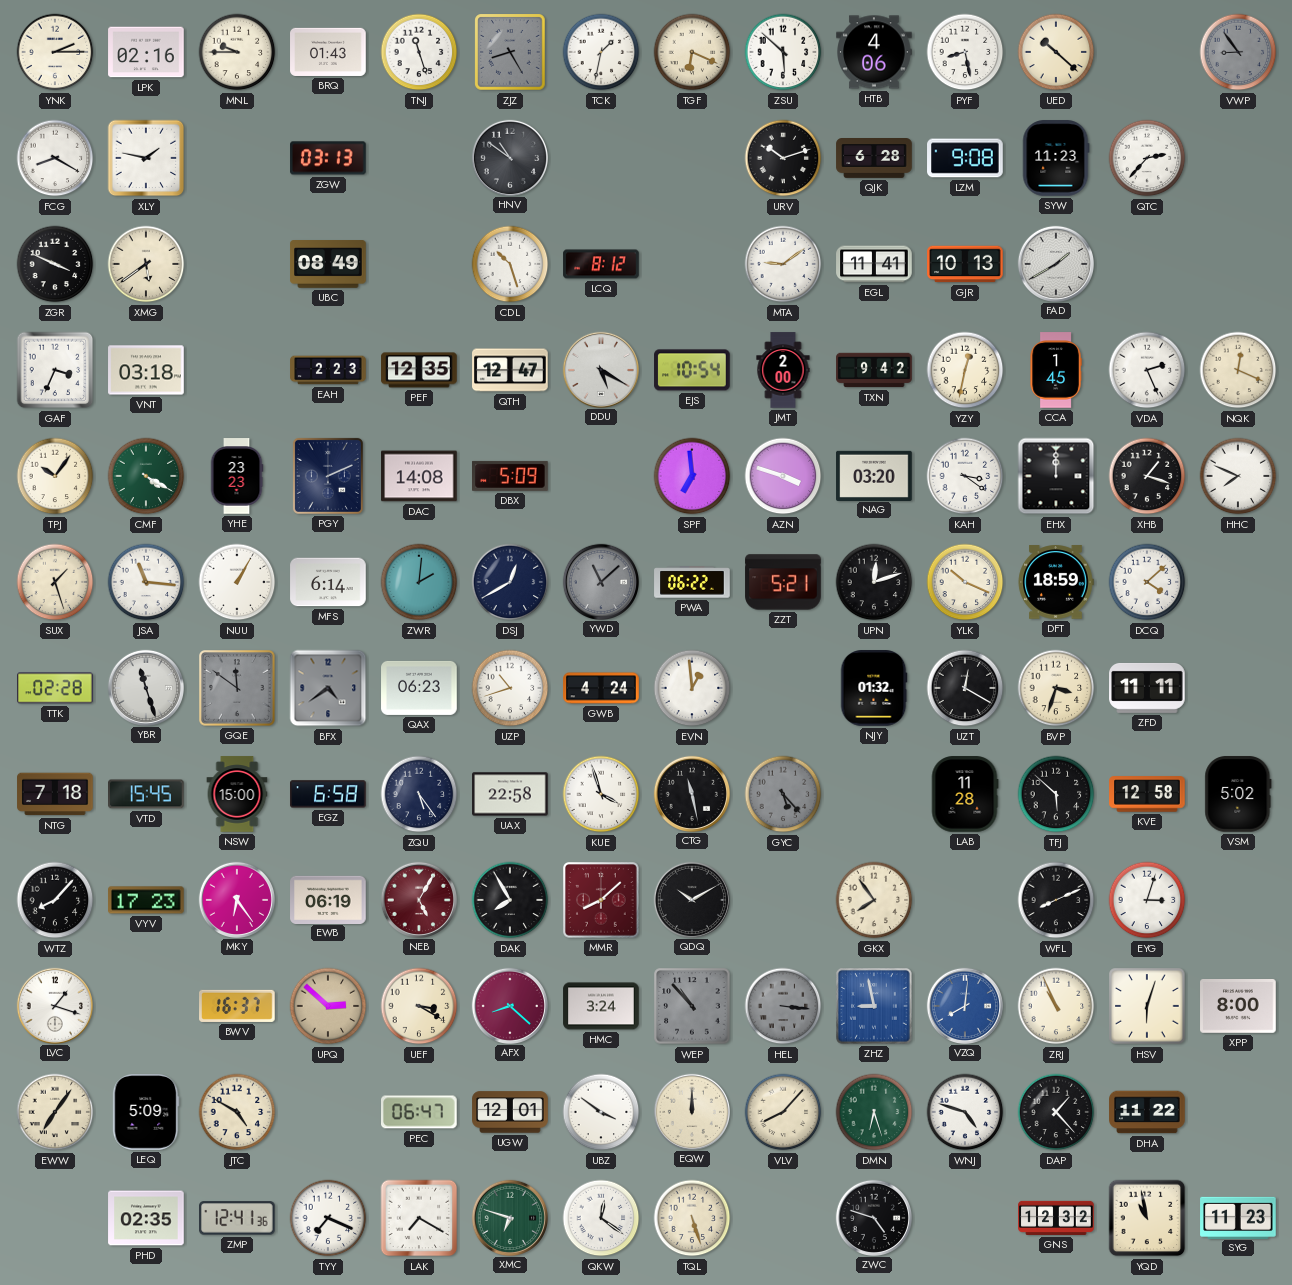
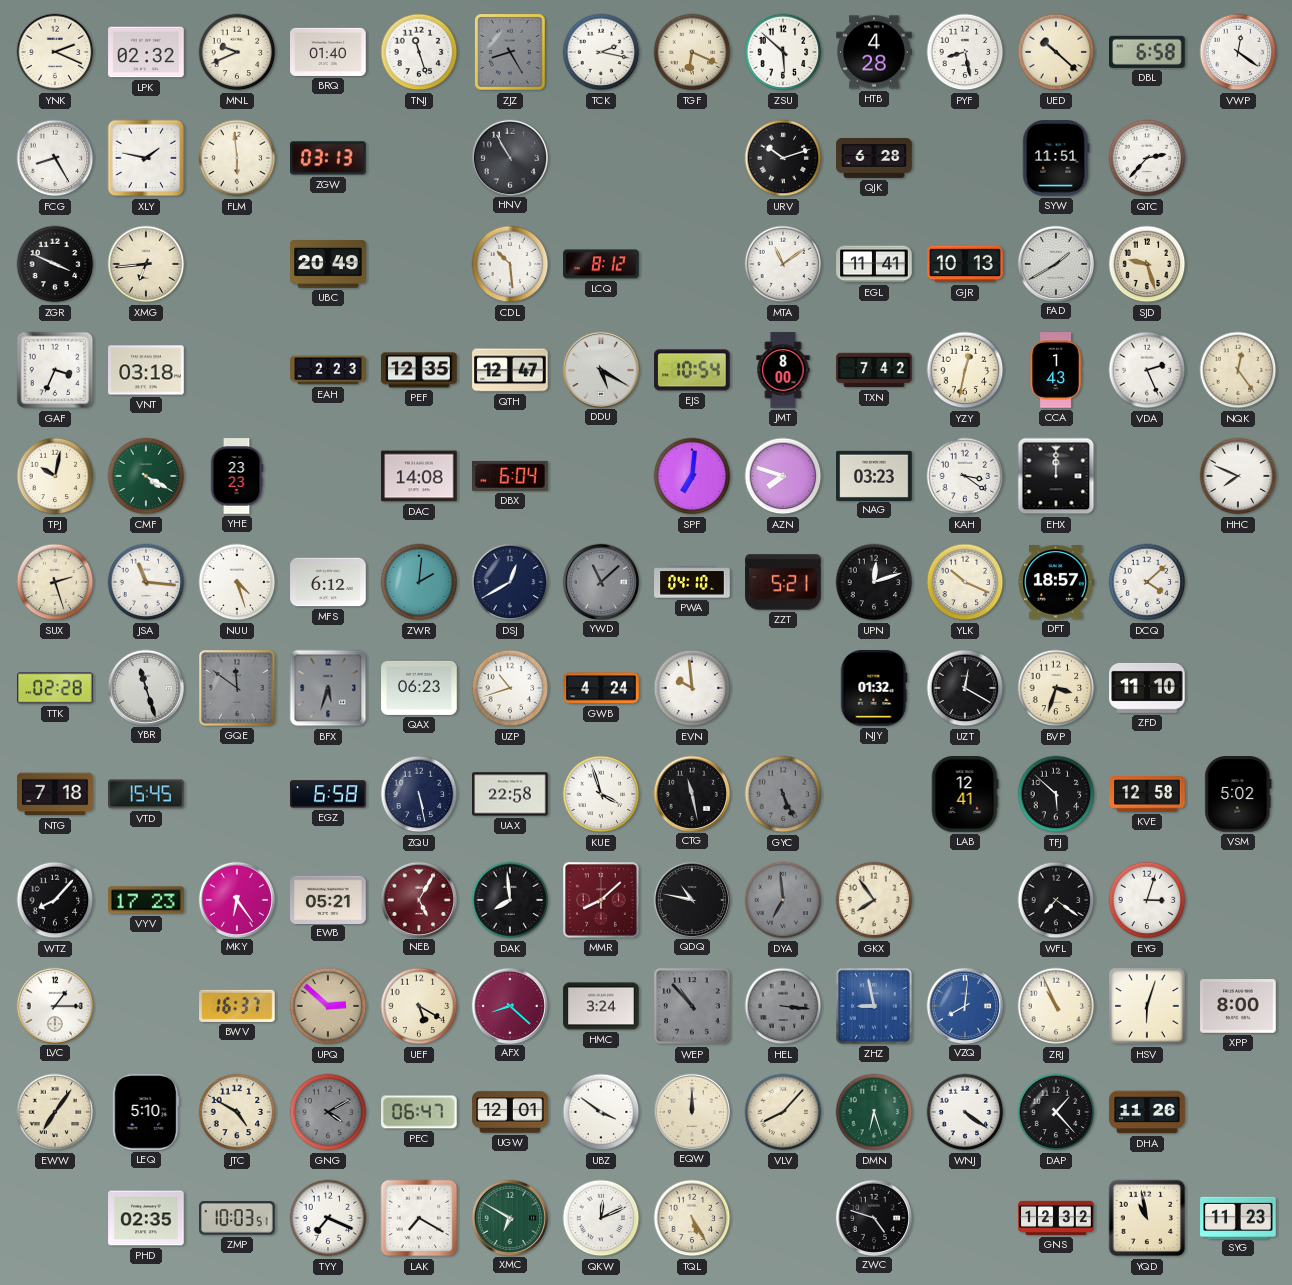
YNK: 2:15 -> 2:19
LPK: 02:16 -> 02:32
MNL: 9:45 -> 9:41
BRQ: 01:43 -> 01:40
TCK: 1:32 -> 2:17
HTB: 4:06 -> 4:28
DBL: none -> 6:58
VWP: 8:54 -> 12:21
VWP dial: grey -> white
FCG: 8:20 -> 8:25
FLM: none -> 5:59
HNV: 10:51 -> 10:55
LZM: 9:08 -> none
SYW: 11:23 -> 11:51
XMG: 5:39 -> 6:44
UBC: 08:49 -> 20:49
CDL: 10:27 -> 10:29
MTA: 9:09 -> 11:09
SJD: none -> 9:27
JMT: 2:00 -> 8:00
TXN: 9:42 -> 7:42
CCA: 1:45 -> 1:43
NQK: 12:19 -> 12:24
TPJ: 10:06 -> 10:02
PGY: 2:11 -> none
DBX: 5:09 -> 6:04
SPF: 6:59 -> 7:01
AZN: 3:48 -> 7:48
NAG: 03:20 -> 03:23
XHB: 1:18 -> none
SUX: 1:27 -> 2:27
NUU: 1:05 -> 4:27
MFS: 6:14 -> 6:12
PWA: 06:22 -> 04:10
DFT: 18:59 -> 18:57
BFX: 4:39 -> 5:33
EVN: 12:59 -> 9:59
ZFD: 11:11 -> 11:10
NSW: 15:00 -> none
ZQU: 5:24 -> 5:28
GYC: 5:23 -> 5:26
LAB: 11:28 -> 12:41
EWB: 06:19 -> 05:21
DAK: 7:55 -> 7:59
QDQ: 10:10 -> 10:47
DYA: none -> 6:59
WFL: 8:11 -> 7:21
LVC: 1:18 -> 1:15
UEF: 3:20 -> 5:20
LEQ: 5:09 -> 5:10
GNG: none -> 4:10
WNJ: 4:48 -> 4:21
DHA: 11:22 -> 11:26
ZMP: 12:41 -> 10:03
XMC: 6:48 -> 6:50
QKW: 12:21 -> 12:11
TQL: 5:27 -> 5:25
